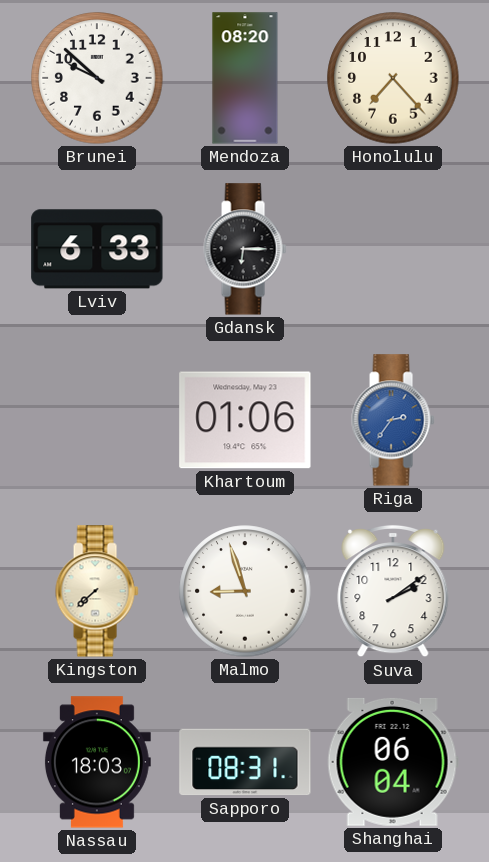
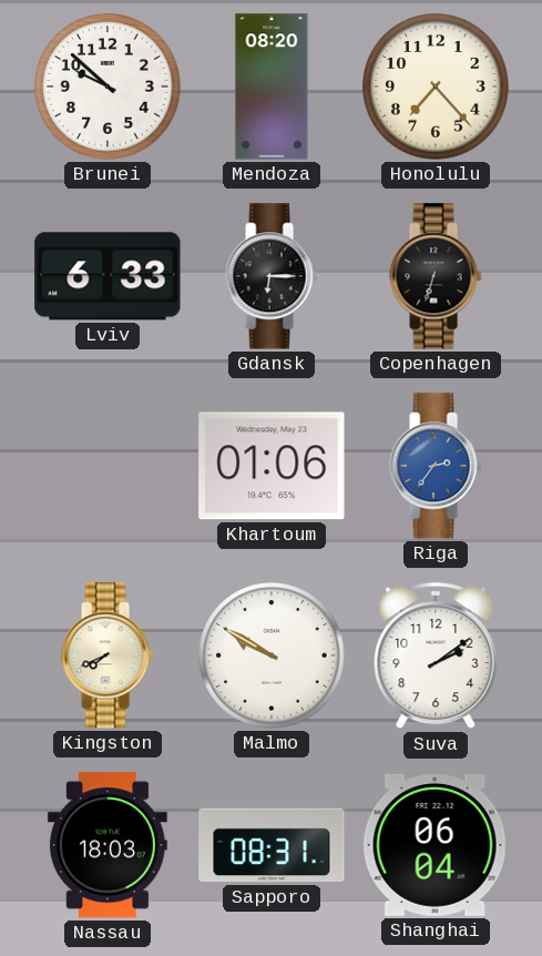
Copenhagen: none -> 6:33
Kingston: 7:38 -> 7:41
Malmo: 8:57 -> 9:50
